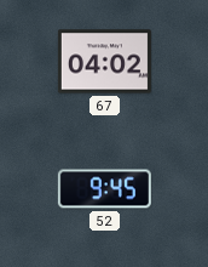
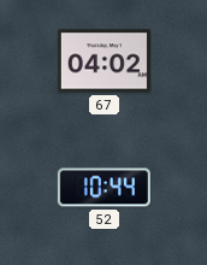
52: 9:45 -> 10:44
